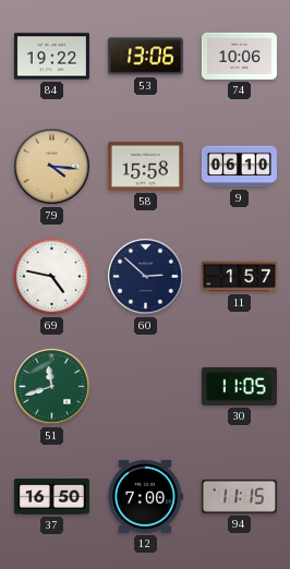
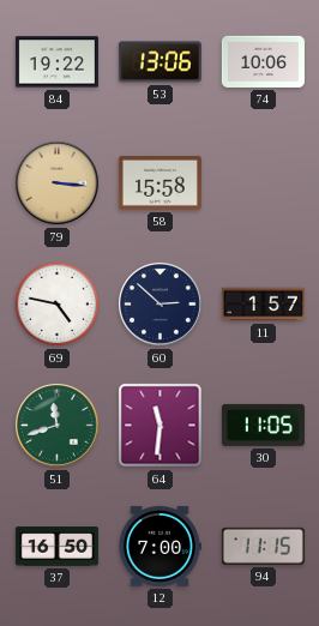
79: 4:16 -> 3:16
9: 06:10 -> none
64: none -> 11:31
